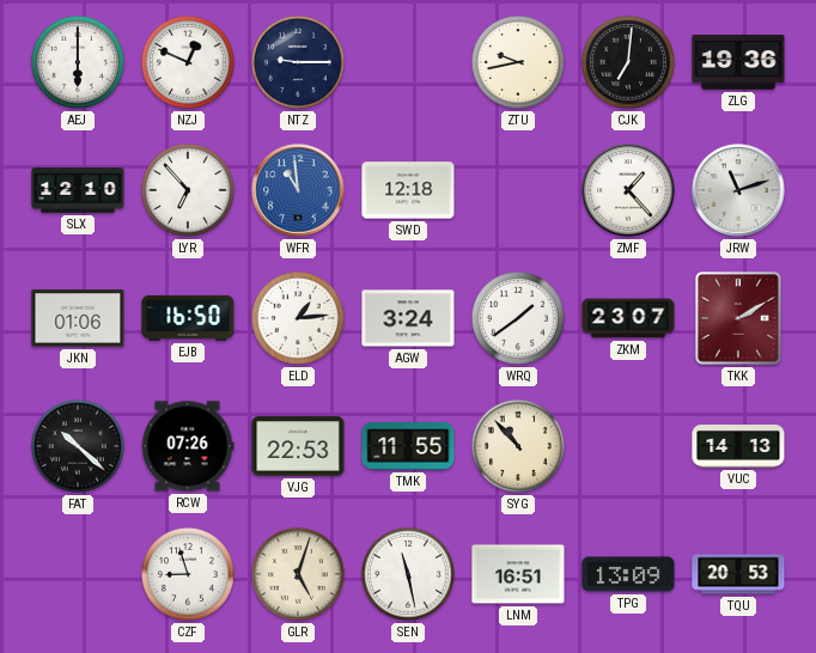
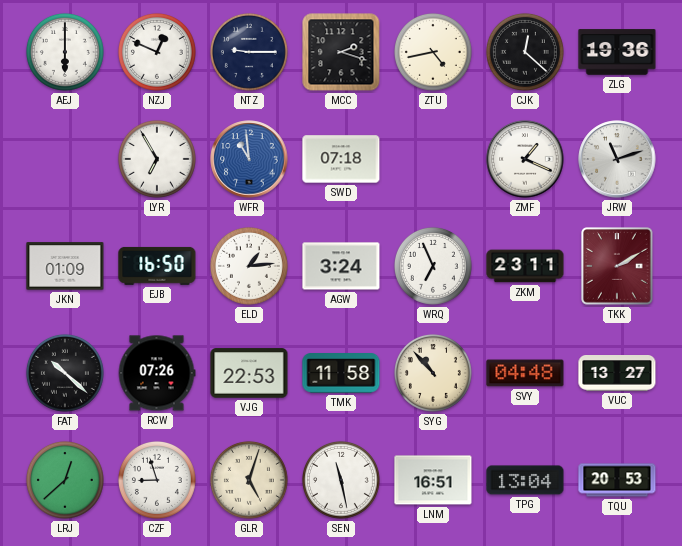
MCC: none -> 2:18
ZTU: 9:43 -> 4:43
CJK: 7:01 -> 12:22
SLX: 12:10 -> none
LYR: 6:53 -> 6:55
SWD: 12:18 -> 07:18
ZMF: 1:23 -> 1:19
JKN: 01:06 -> 01:09
WRQ: 1:39 -> 6:56
ZKM: 23:07 -> 23:11
TMK: 11:55 -> 11:58
SVY: none -> 04:48
VUC: 14:13 -> 13:27
LRJ: none -> 12:38
TPG: 13:09 -> 13:04
